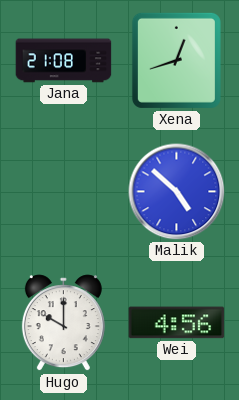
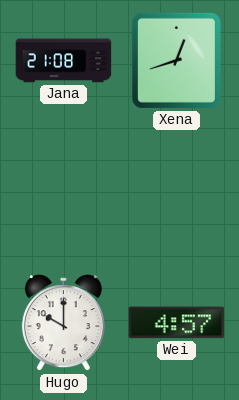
Malik: 4:52 -> none
Wei: 4:56 -> 4:57
